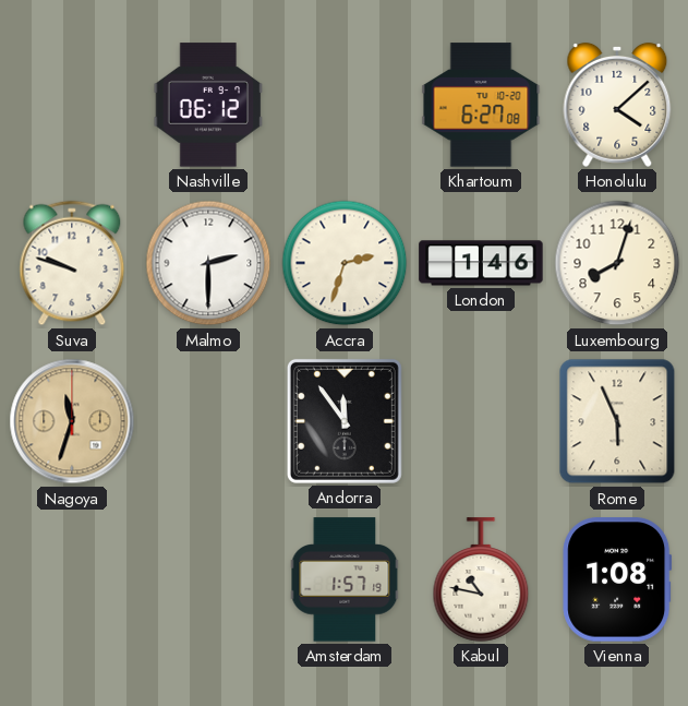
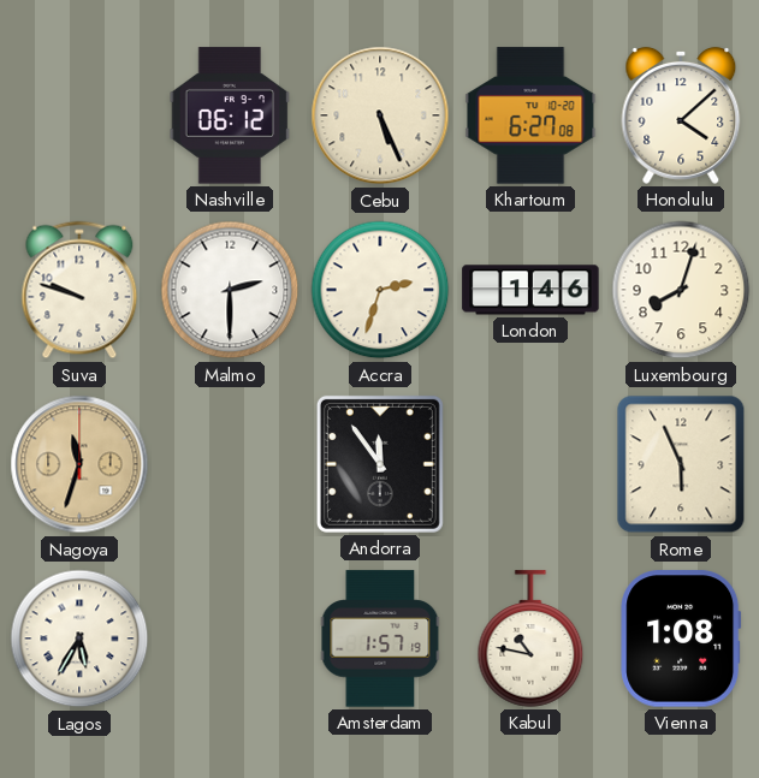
Cebu: none -> 5:26
Lagos: none -> 5:35
